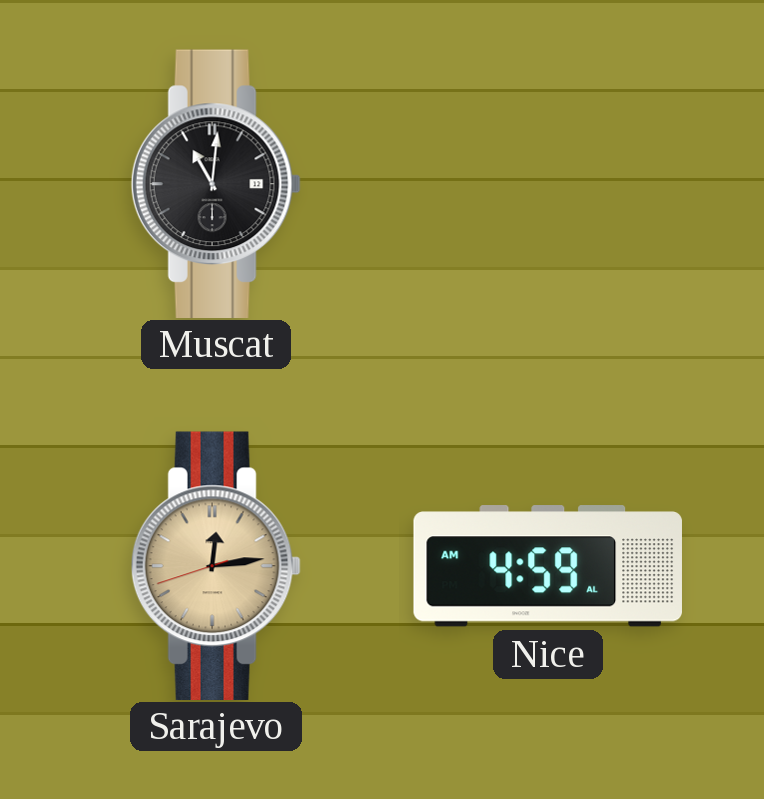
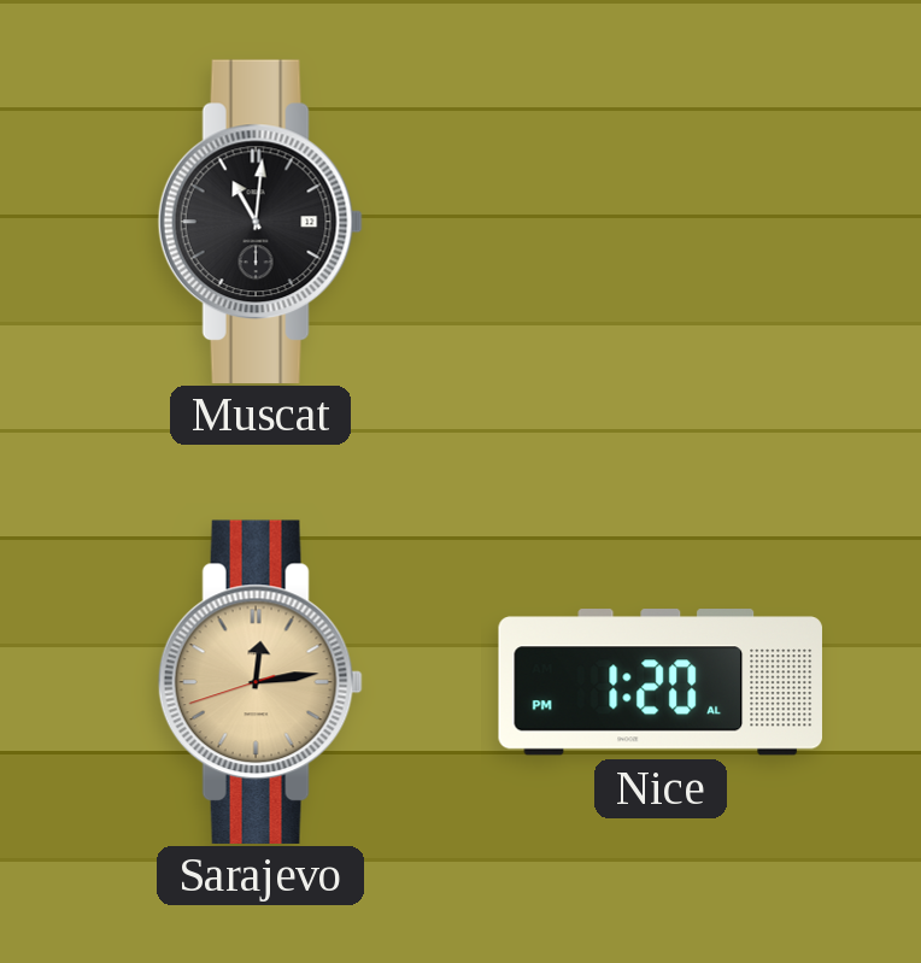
Nice: 4:59 -> 1:20
